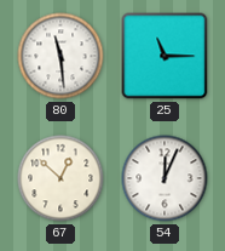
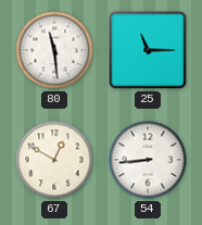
67: 12:52 -> 12:50
54: 12:04 -> 8:44
